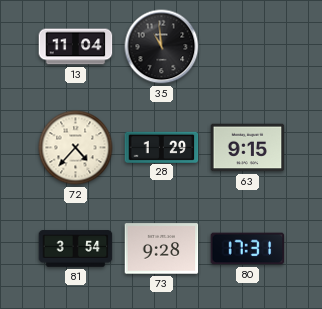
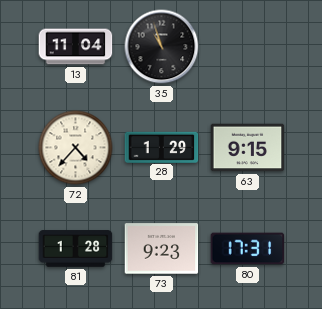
35: 10:59 -> 10:57
81: 3:54 -> 1:28
73: 9:28 -> 9:23
